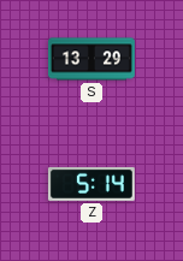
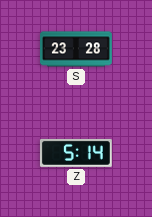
S: 13:29 -> 23:28
